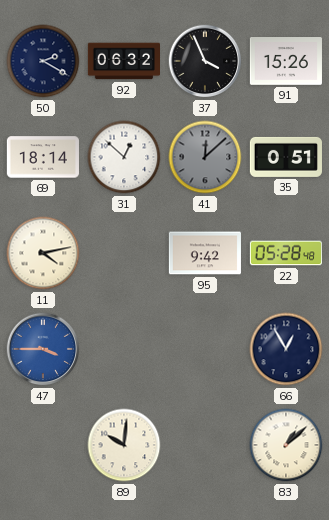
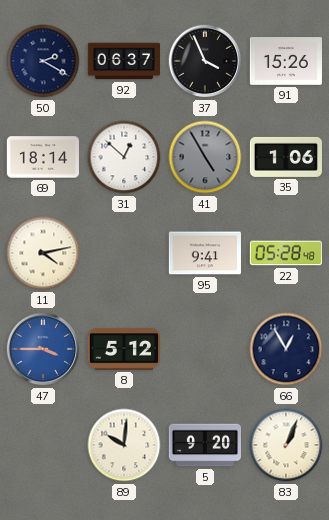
92: 06:32 -> 06:37
41: 12:08 -> 4:55
35: 0:51 -> 1:06
95: 9:42 -> 9:41
8: none -> 5:12
5: none -> 9:20
83: 1:08 -> 1:04
